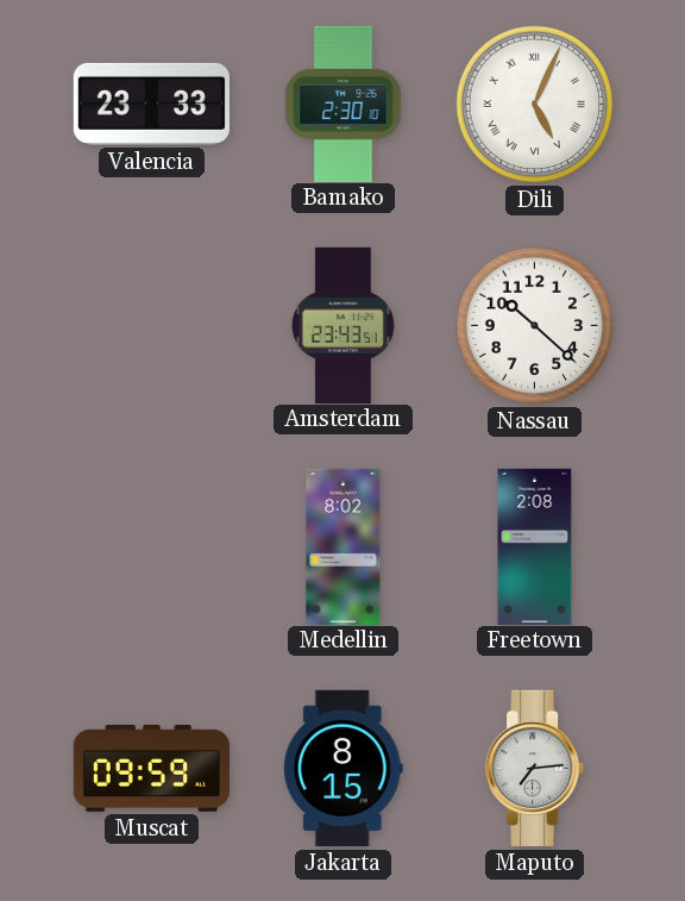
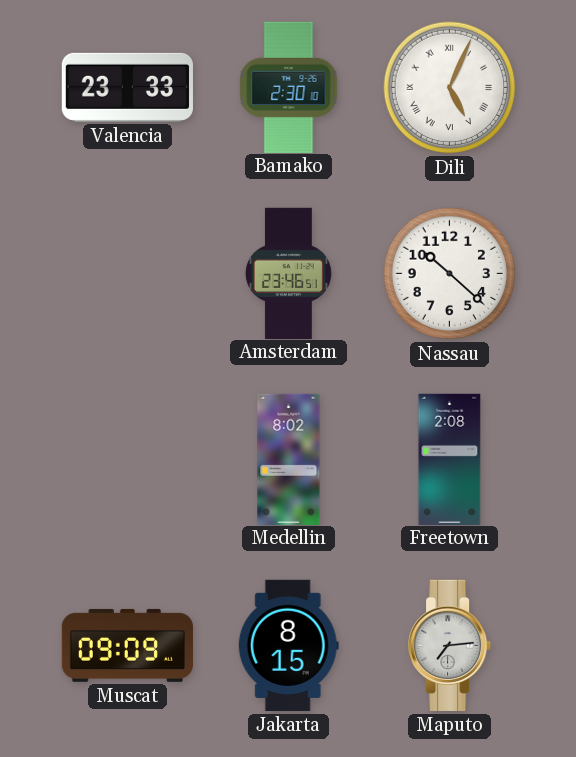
Amsterdam: 23:43 -> 23:46
Muscat: 09:59 -> 09:09
